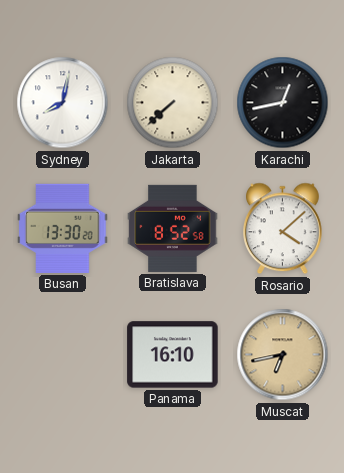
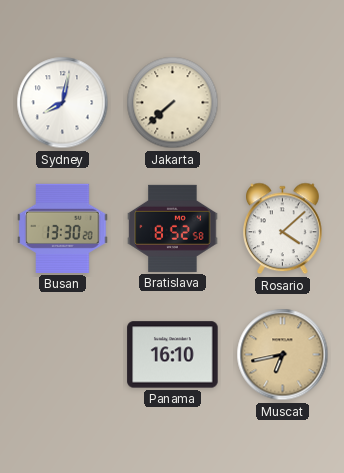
Karachi: 12:43 -> none
